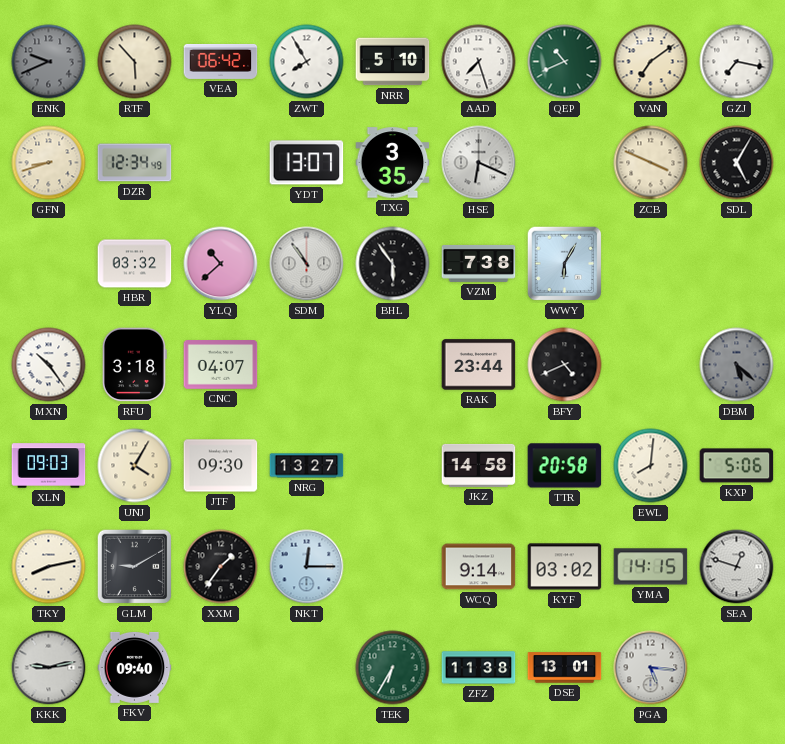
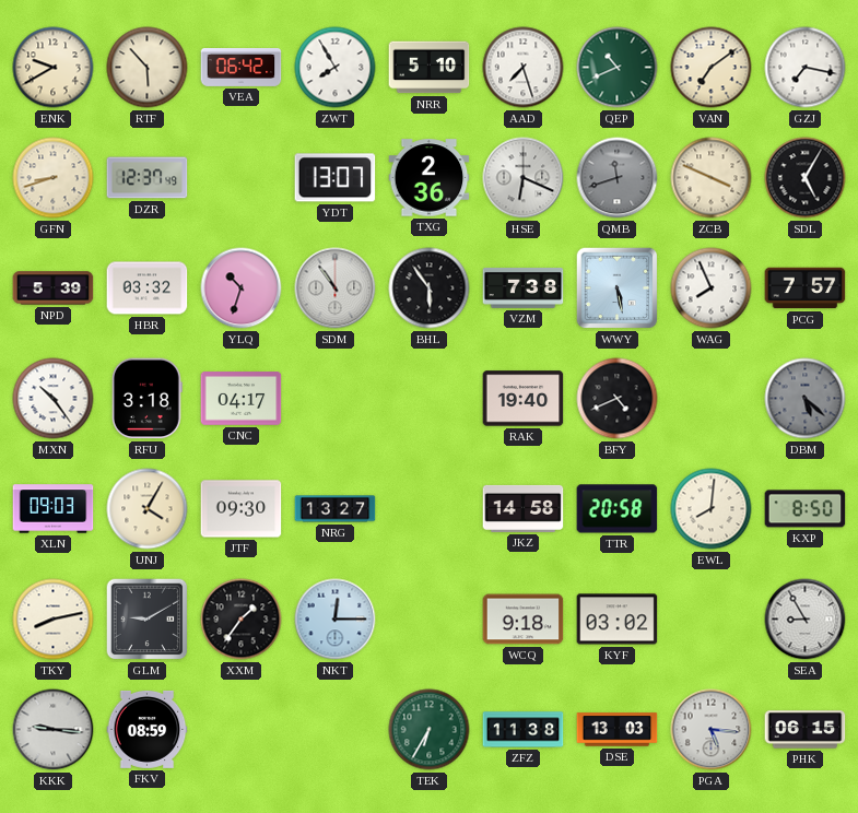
ENK: 9:41 -> 9:40
ENK dial: grey -> cream
DZR: 12:34 -> 12:37
TXG: 3:35 -> 2:36
QMB: none -> 11:42
NPD: none -> 5:39
YLQ: 10:38 -> 10:33
WWY: 6:05 -> 5:28
WAG: none -> 7:56
PCG: none -> 7:57
CNC: 04:07 -> 04:17
RAK: 23:44 -> 19:40
KXP: 5:06 -> 8:50
WCQ: 9:14 -> 9:18
YMA: 14:15 -> none
SEA: 12:48 -> 8:55
KKK: 9:13 -> 9:16
FKV: 09:40 -> 08:59
DSE: 13:01 -> 13:03
PHK: none -> 06:15
